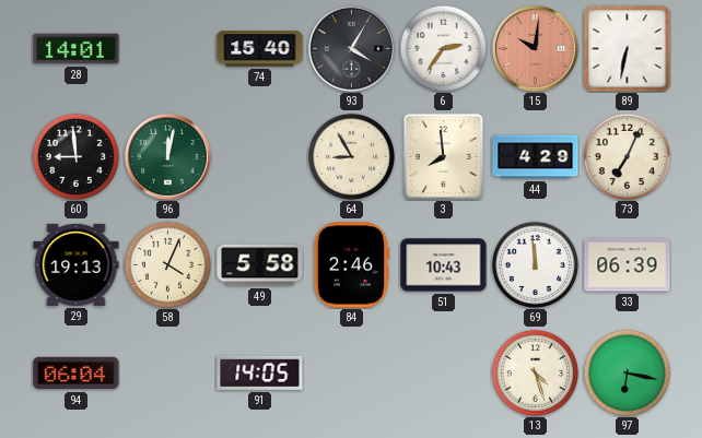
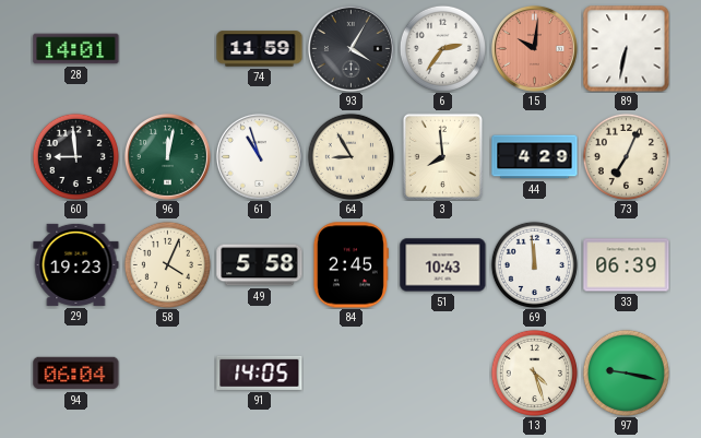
74: 15:40 -> 11:59
61: none -> 10:57
29: 19:13 -> 19:23
84: 2:46 -> 2:45
97: 6:17 -> 9:17
